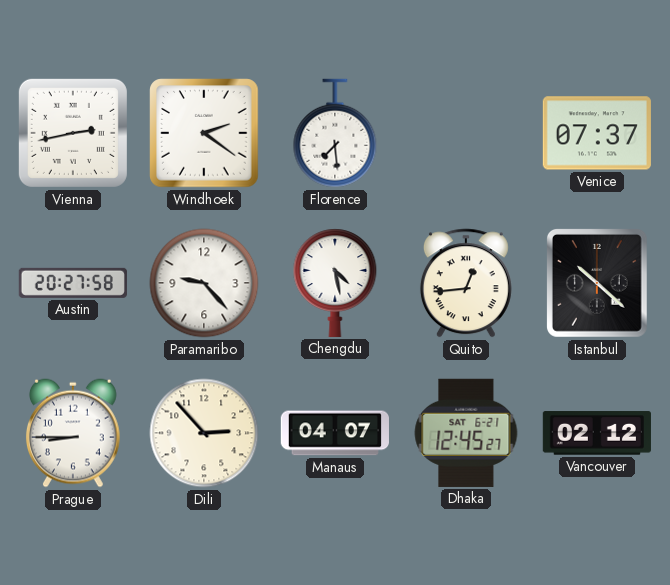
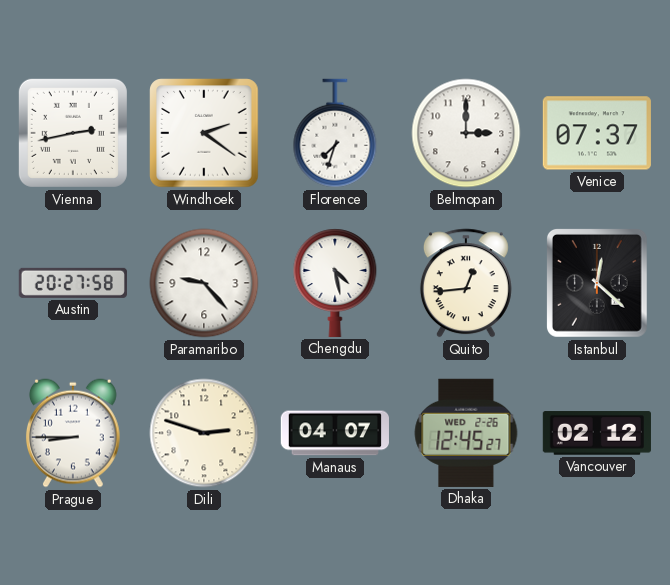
Florence: 7:29 -> 7:33
Belmopan: none -> 3:00
Istanbul: 10:22 -> 12:22
Dili: 2:53 -> 2:48
Dhaka date: SAT 6-21 -> WED 2-26
